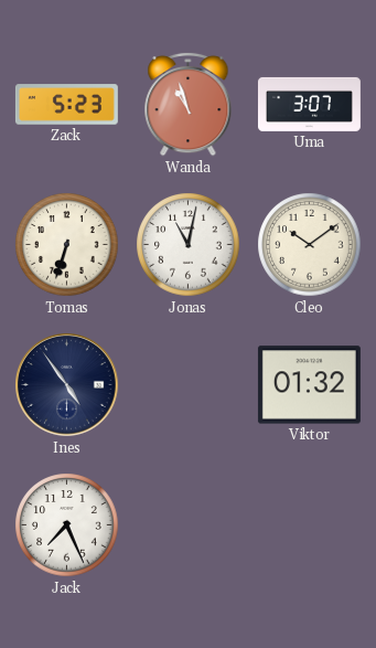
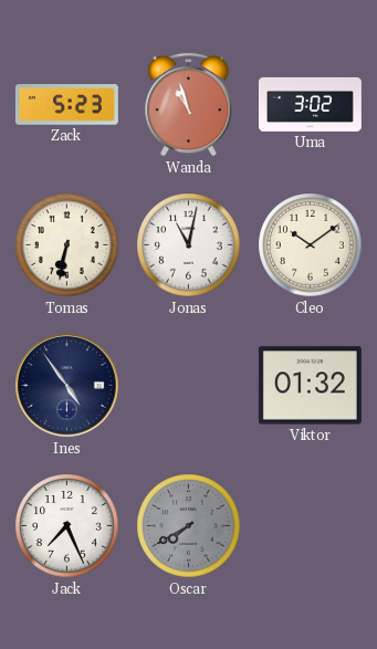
Uma: 3:07 -> 3:02
Tomas: 6:33 -> 6:32
Oscar: none -> 7:40
